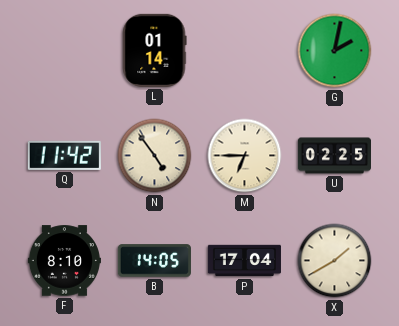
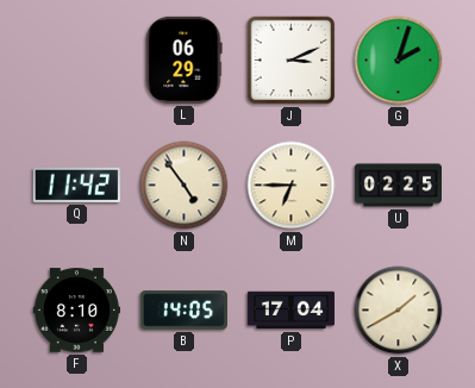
L: 01:14 -> 06:29
J: none -> 3:11
G: 2:02 -> 2:03
